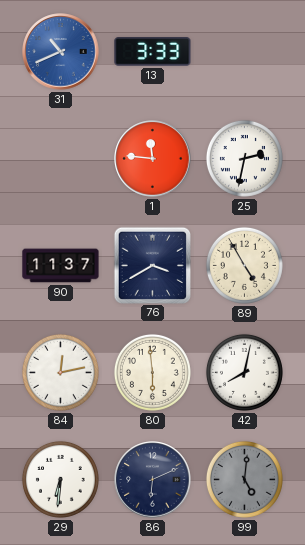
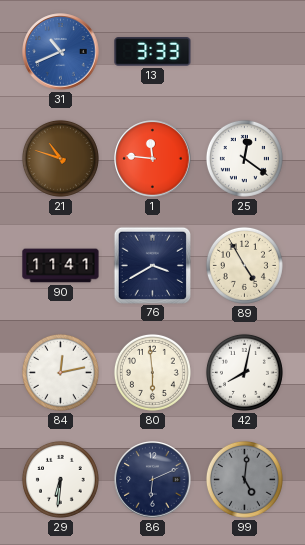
21: none -> 10:48
25: 2:32 -> 12:21
90: 11:37 -> 11:41
